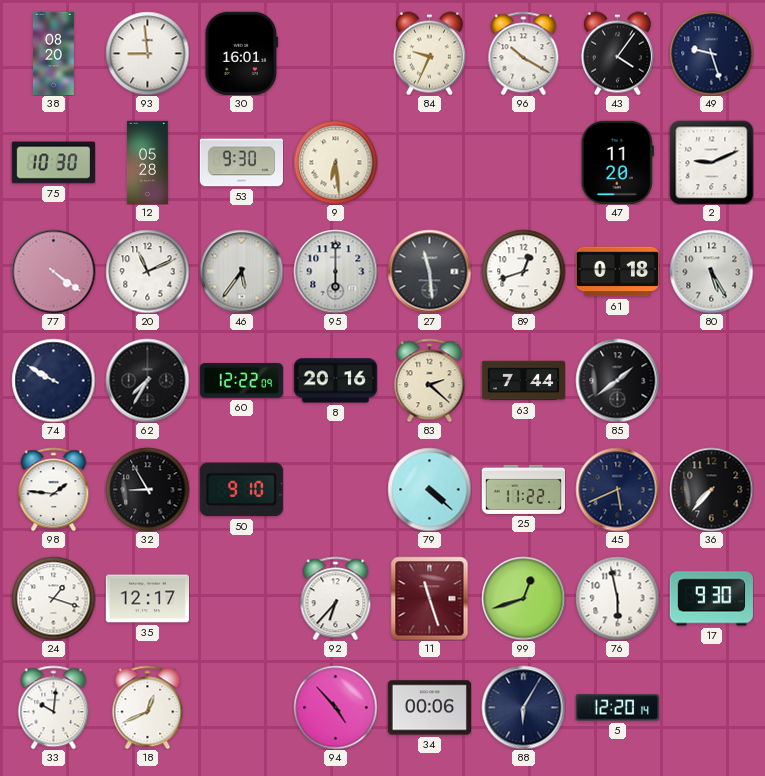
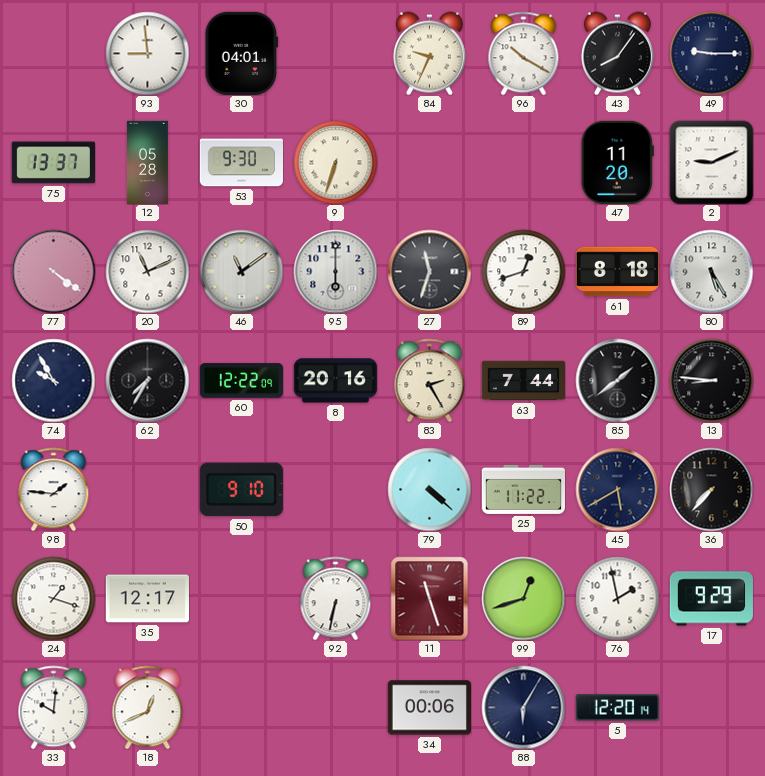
38: 08:20 -> none
30: 16:01 -> 04:01
43: 4:06 -> 8:06
49: 9:27 -> 9:15
75: 10:30 -> 13:37
9: 6:29 -> 6:33
46: 5:36 -> 11:09
27: 11:29 -> 11:33
61: 0:18 -> 8:18
74: 9:50 -> 9:55
83: 2:22 -> 2:25
13: none -> 8:46
32: 8:55 -> none
45: 5:41 -> 5:40
92: 6:37 -> 6:32
76: 5:58 -> 1:58
17: 9:30 -> 9:29
94: 4:53 -> none
